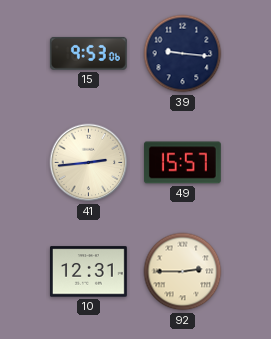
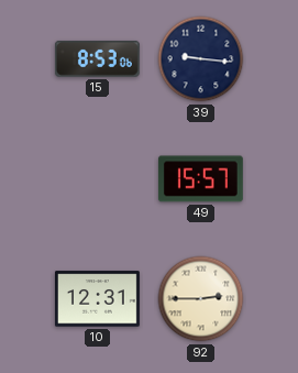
15: 9:53 -> 8:53
41: 2:44 -> none
